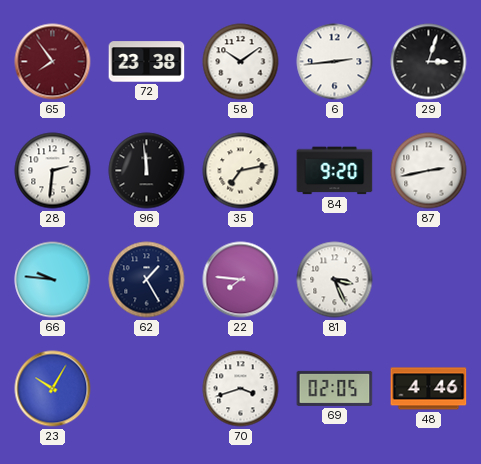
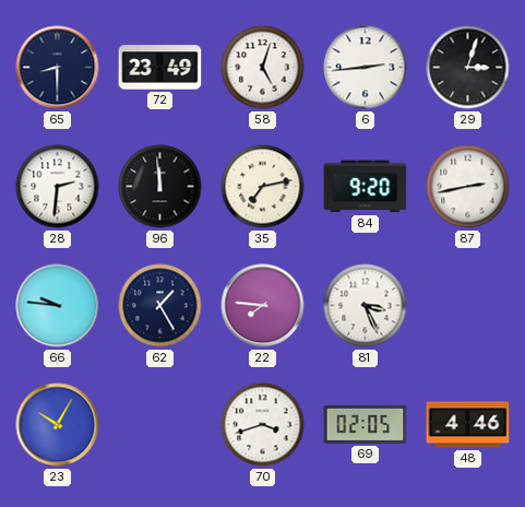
65: 7:54 -> 8:30
65 dial: burgundy -> navy
72: 23:38 -> 23:49
58: 10:09 -> 5:03
